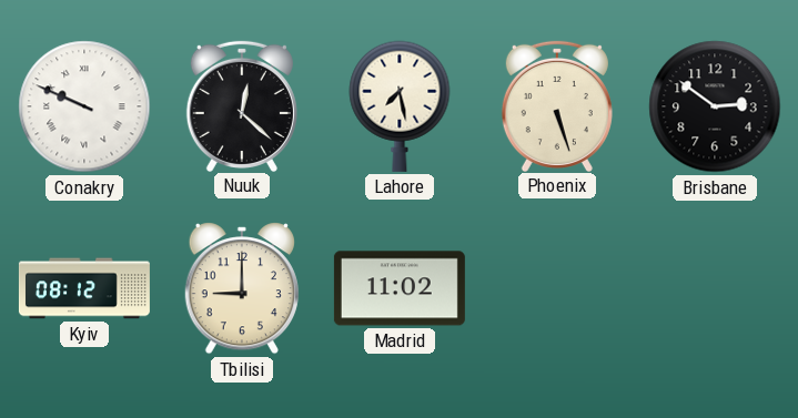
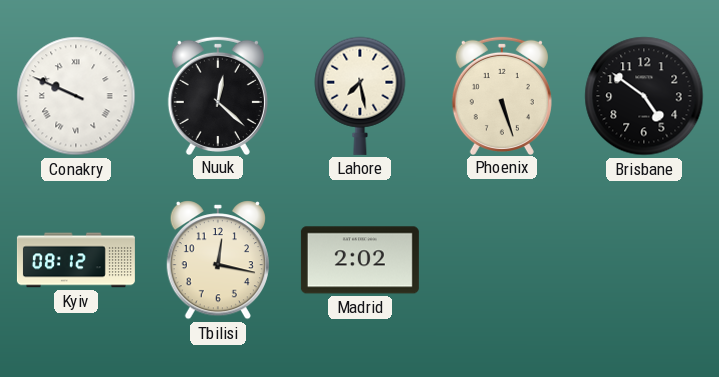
Brisbane: 2:51 -> 4:51
Tbilisi: 9:00 -> 12:17
Madrid: 11:02 -> 2:02
